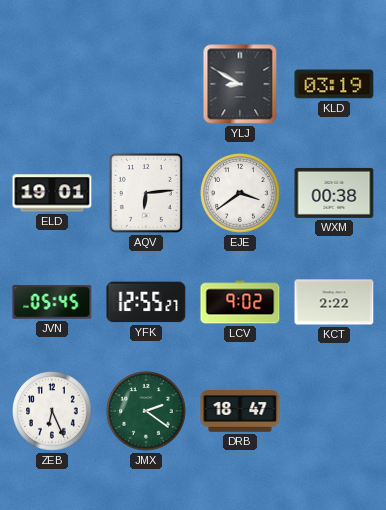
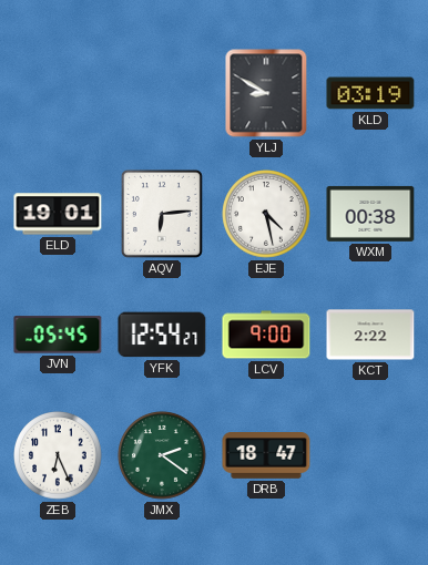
EJE: 3:39 -> 4:28
YFK: 12:55 -> 12:54
LCV: 9:02 -> 9:00
